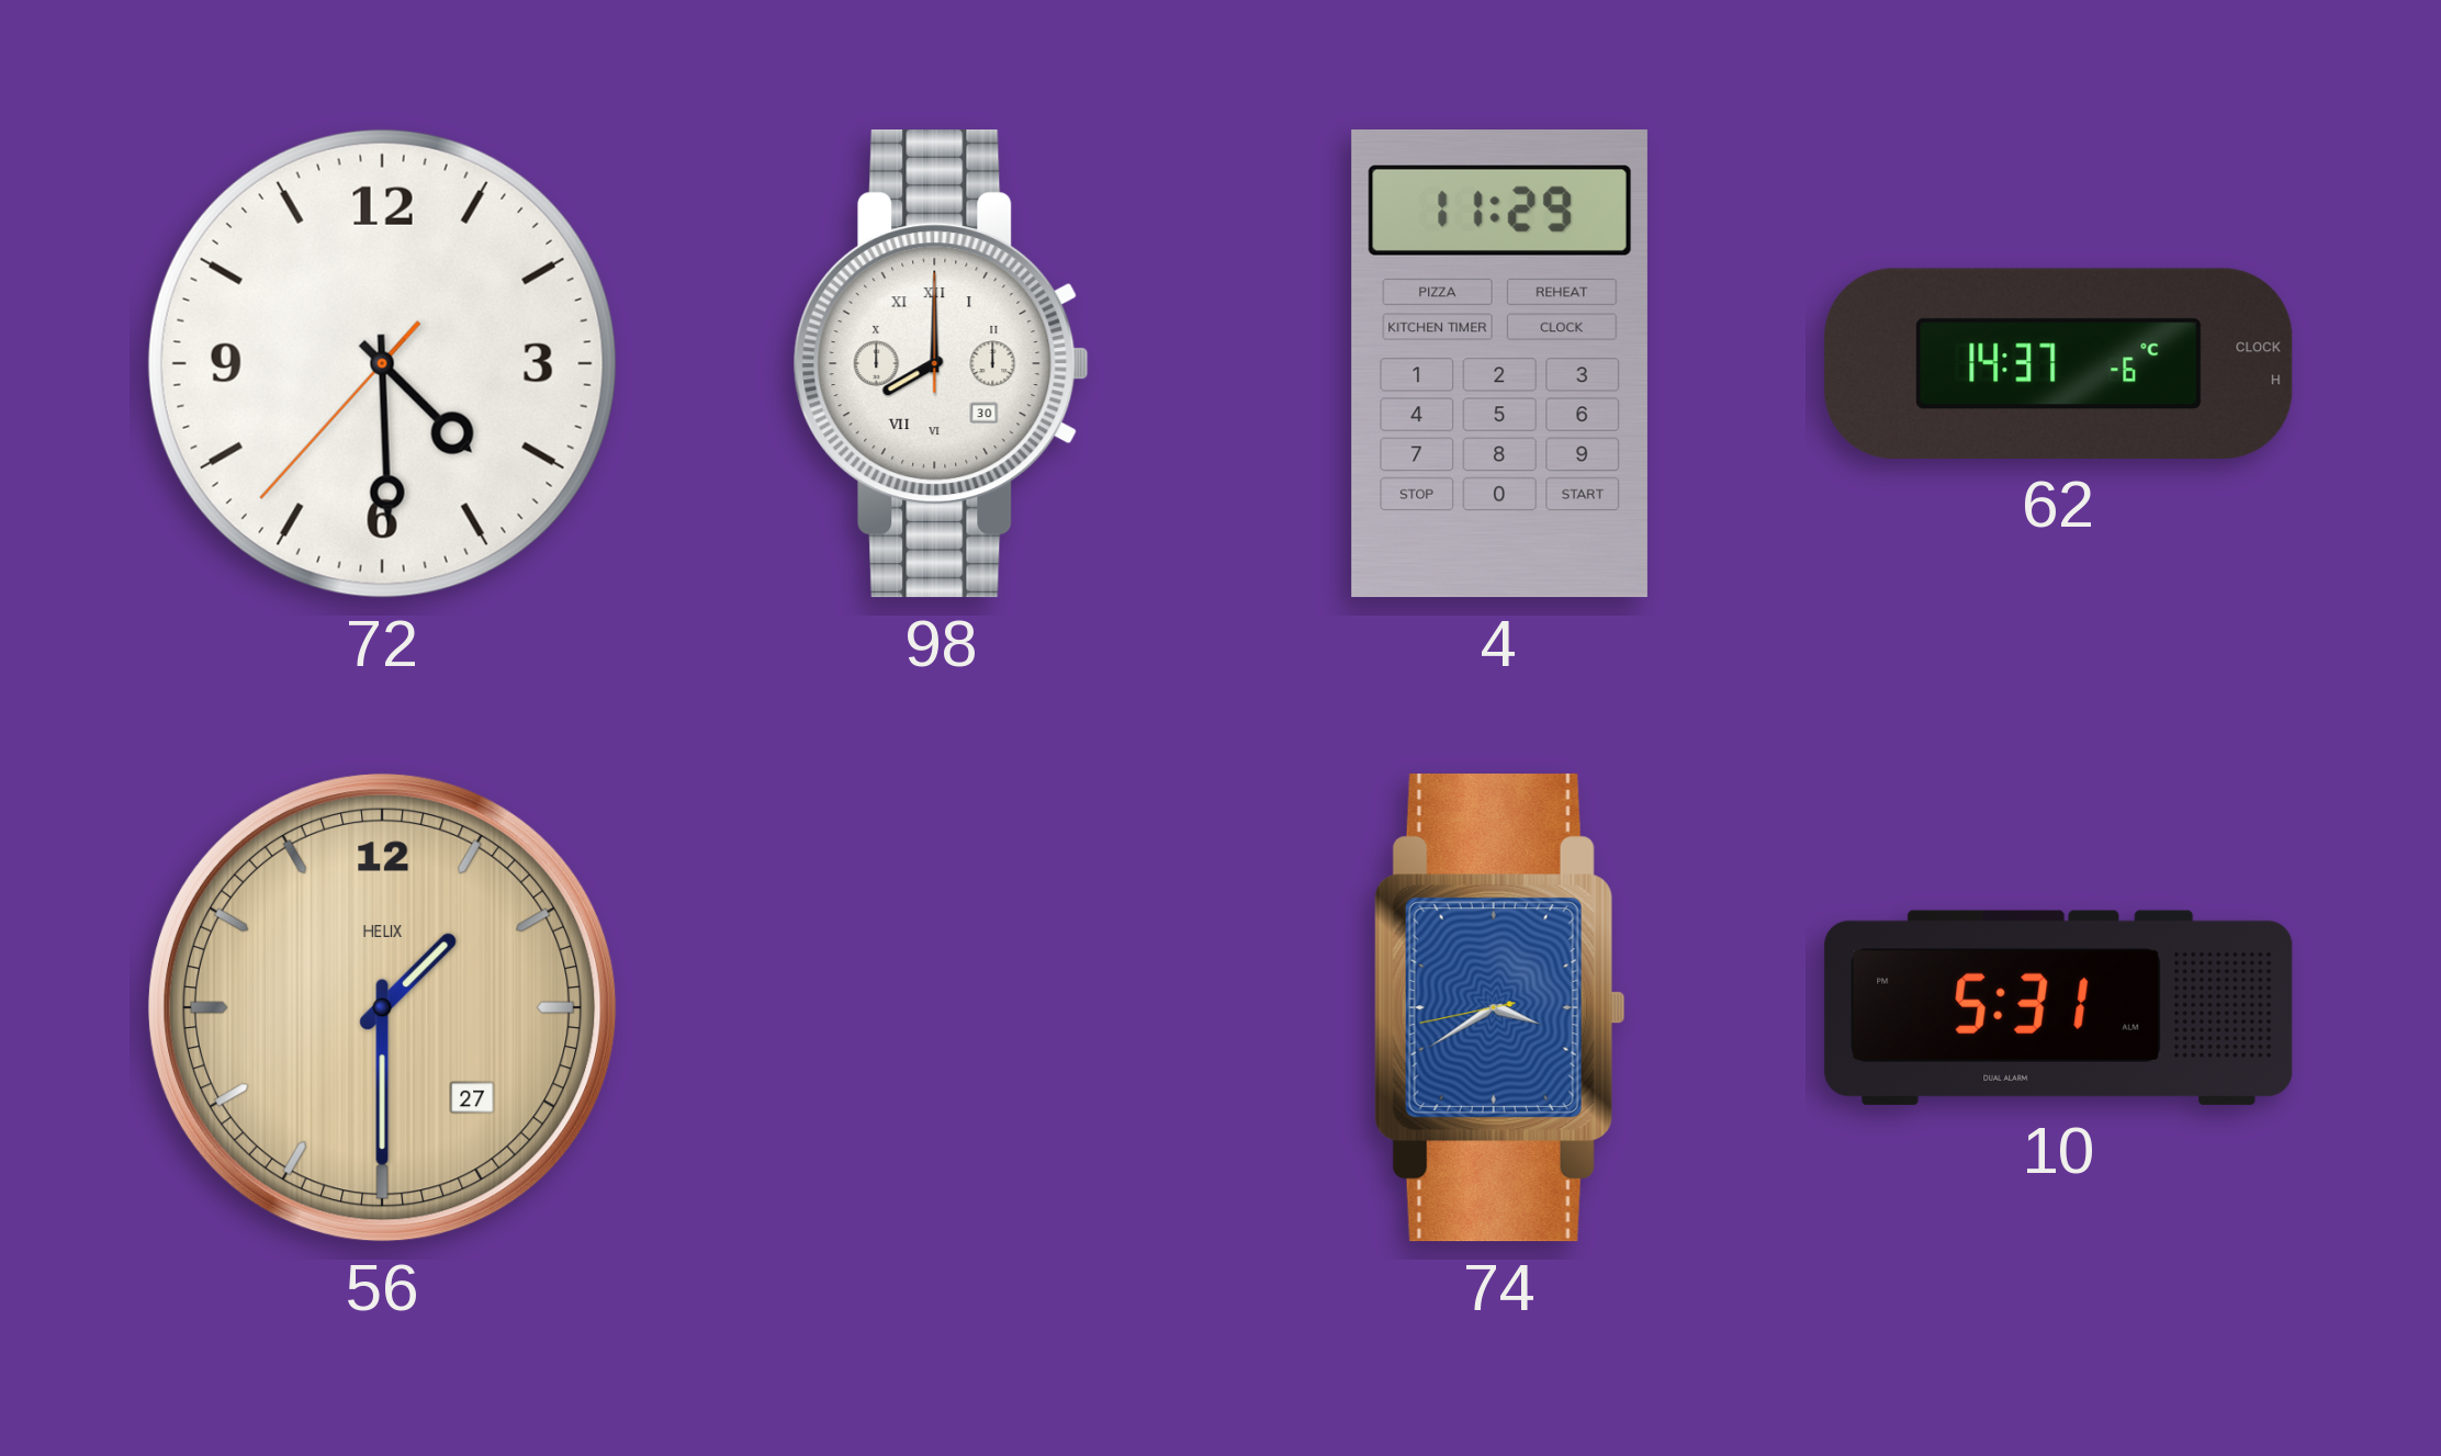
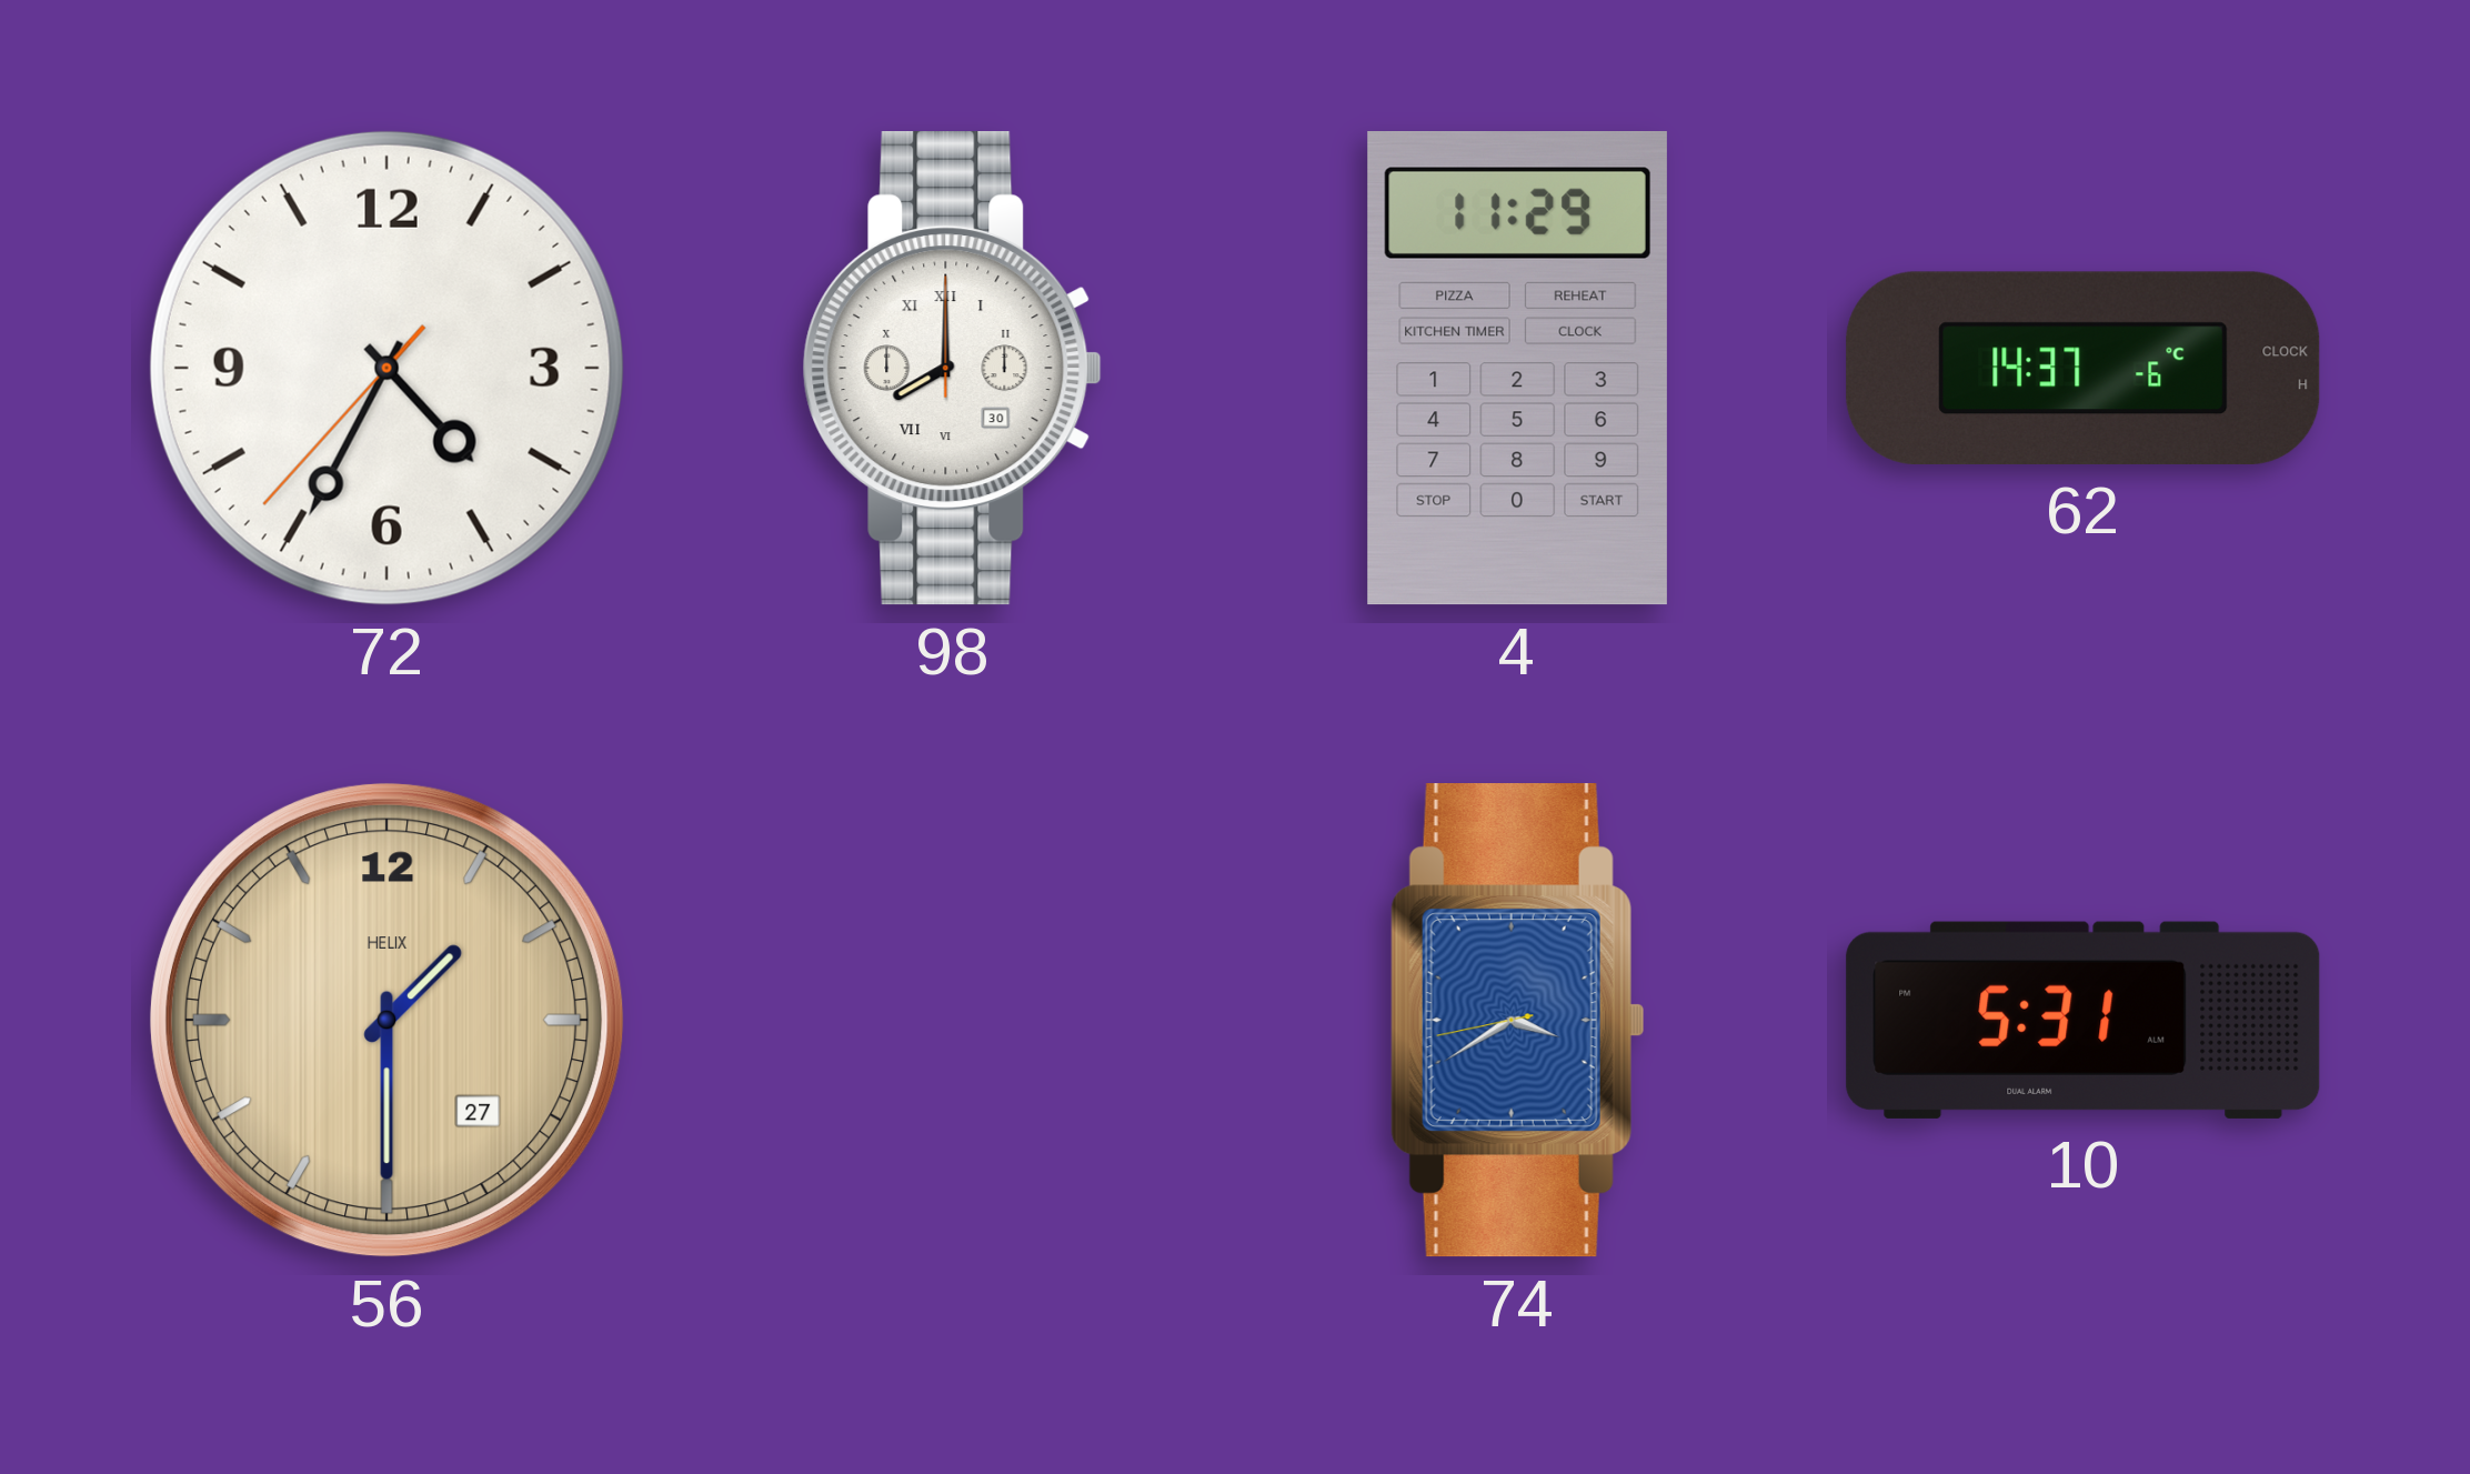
72: 4:29 -> 4:34
